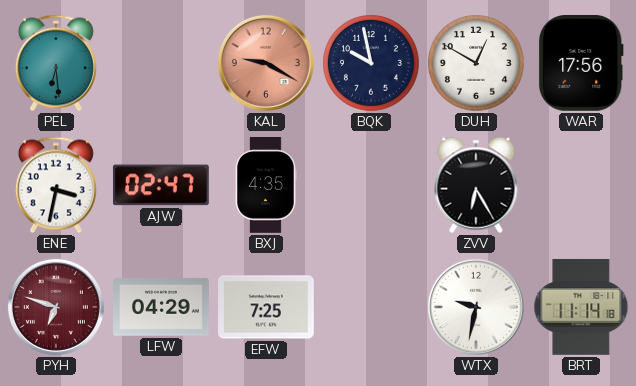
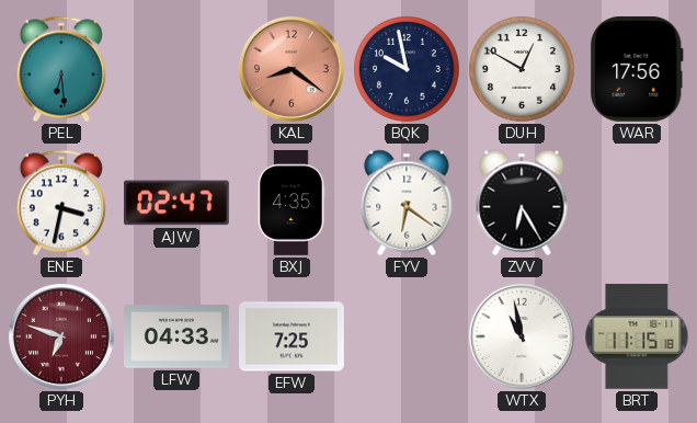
KAL: 9:20 -> 8:21
FYV: none -> 6:21
LFW: 04:29 -> 04:33
WTX: 9:32 -> 10:58
BRT: 11:14 -> 11:15
